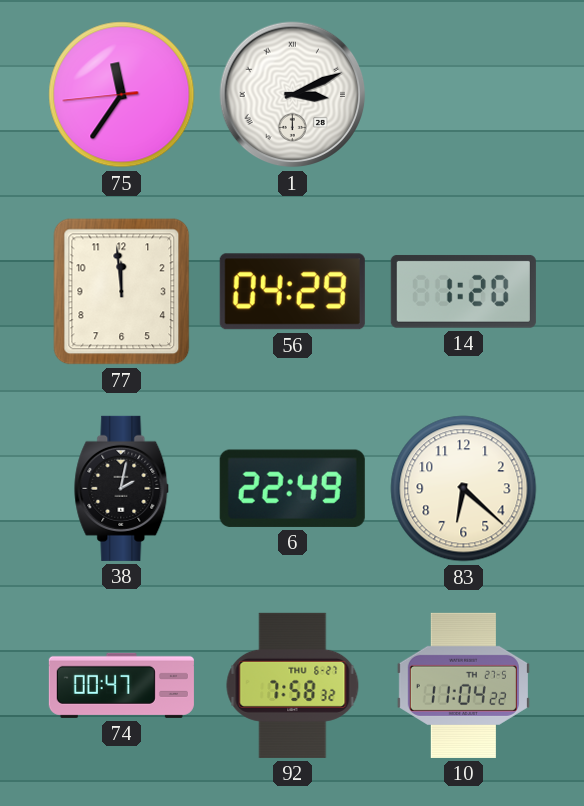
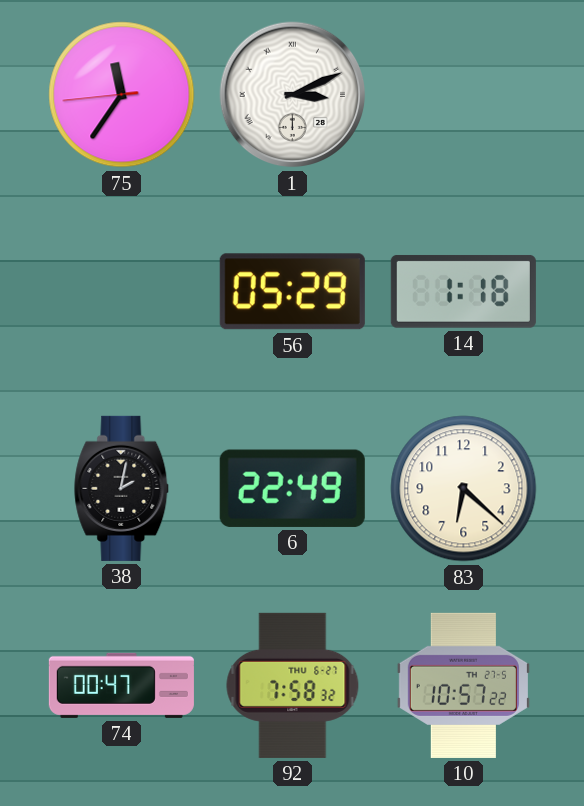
77: 11:59 -> none
56: 04:29 -> 05:29
14: 1:20 -> 1:18
10: 11:04 -> 10:57
